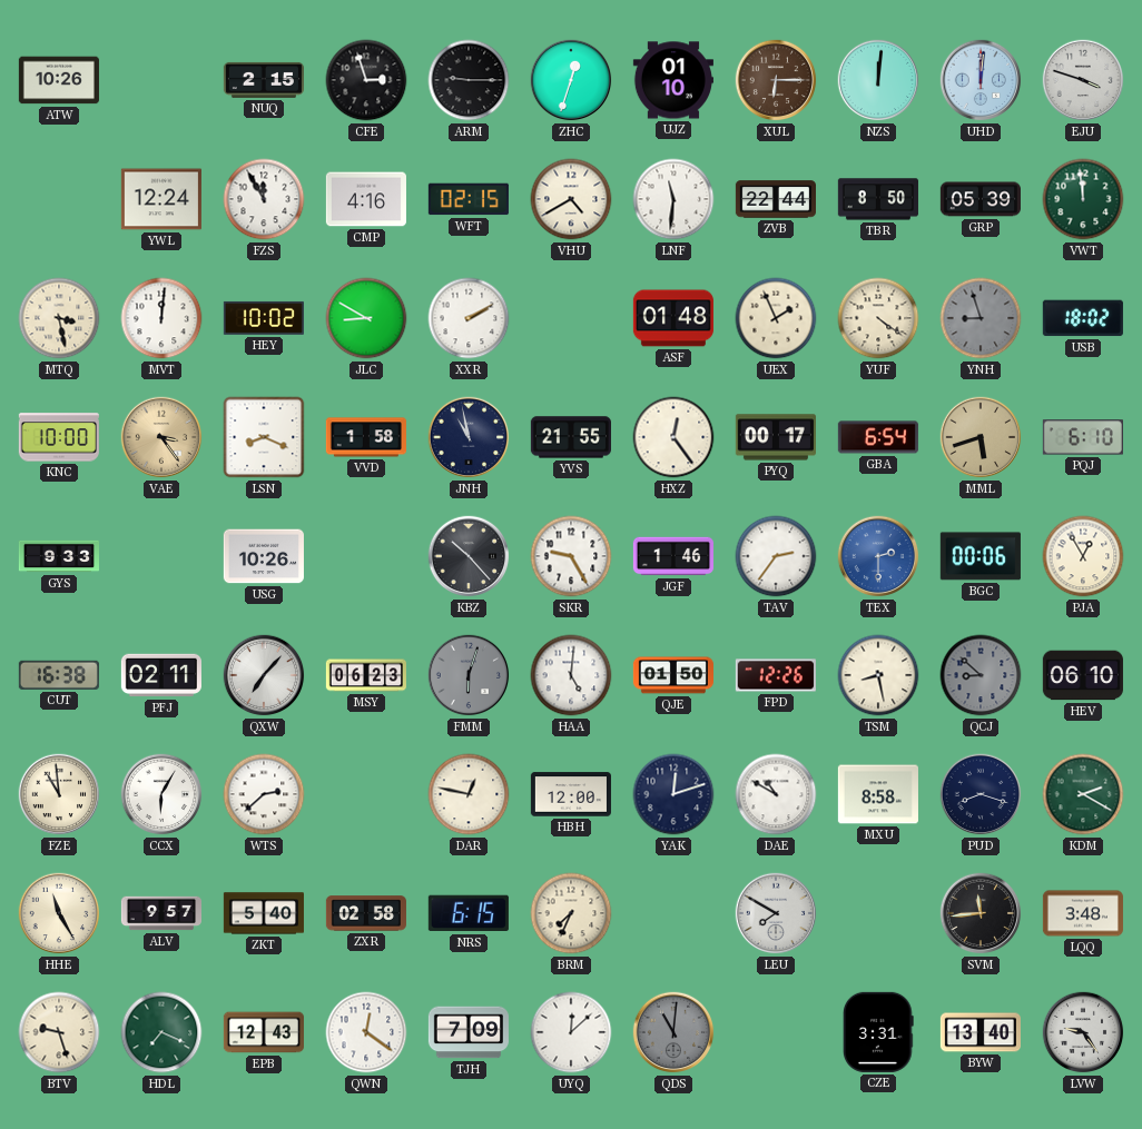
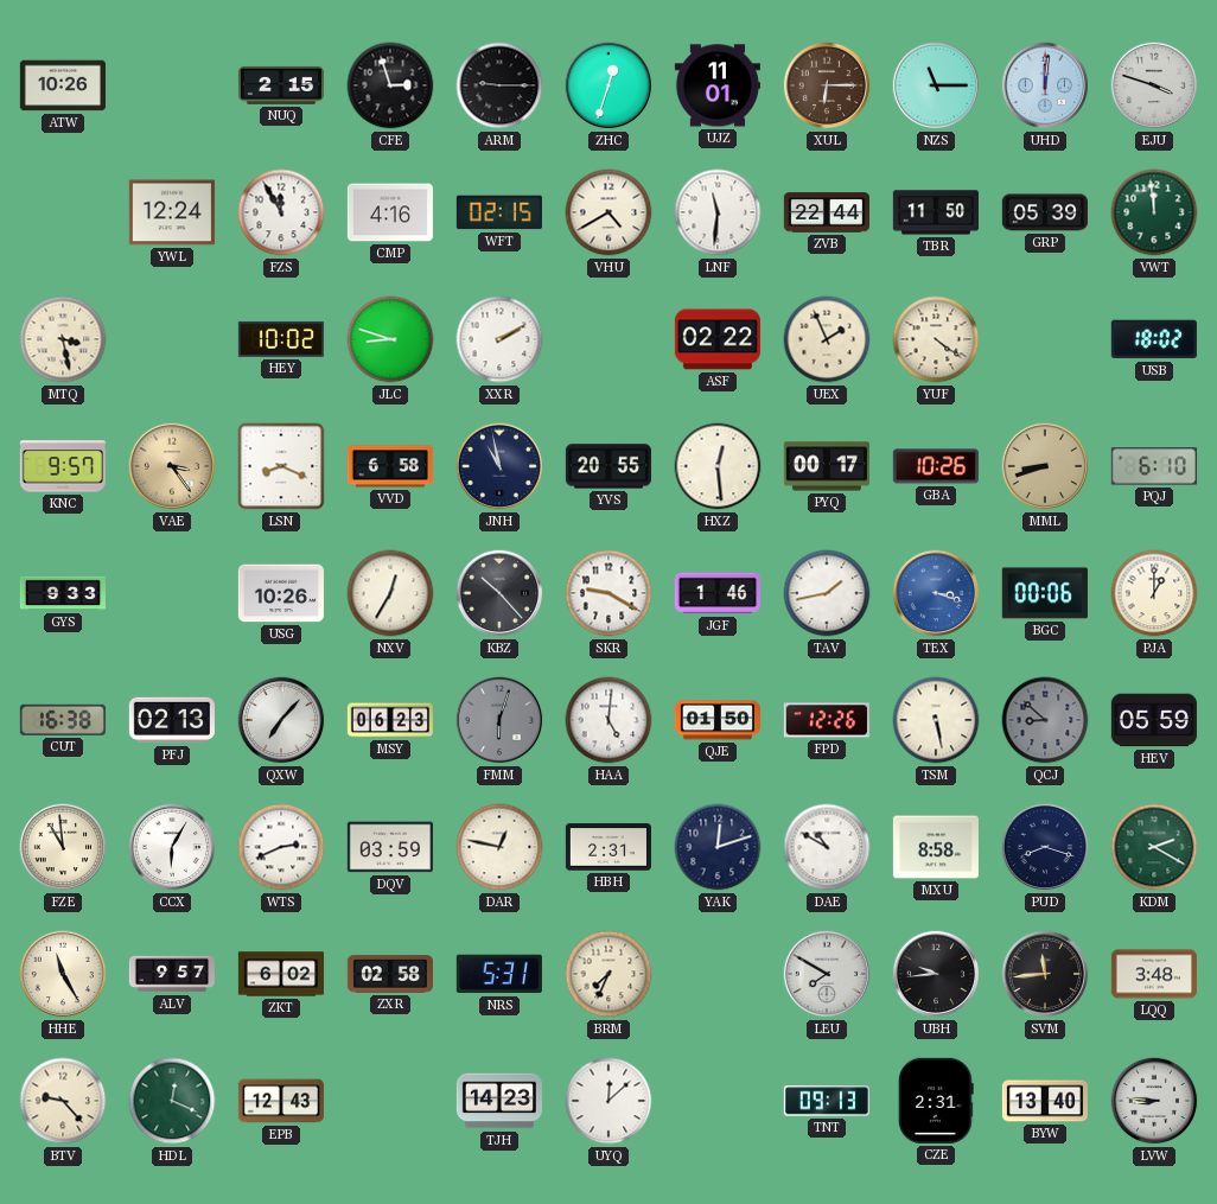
UJZ: 01:10 -> 11:01
NZS: 12:01 -> 11:15
TBR: 8:50 -> 11:50
MVT: 12:01 -> none
JLC: 8:50 -> 8:48
ASF: 01:48 -> 02:22
YNH: 8:57 -> none
KNC: 10:00 -> 9:57
VVD: 1:58 -> 6:58
YVS: 21:55 -> 20:55
HXZ: 12:24 -> 12:29
GBA: 6:54 -> 10:26
MML: 5:42 -> 8:42
NXV: none -> 12:35
SKR: 9:25 -> 9:20
TAV: 2:36 -> 1:43
TEX: 2:30 -> 3:18
PJA: 12:55 -> 1:00
PFJ: 02:11 -> 02:13
TSM: 8:28 -> 5:28
HEV: 06:10 -> 05:59
WTS: 2:38 -> 2:41
DQV: none -> 03:59
HBH: 12:00 -> 2:31
ZKT: 5:40 -> 6:02
NRS: 6:15 -> 5:31
UBH: none -> 9:44
BTV: 9:27 -> 9:23
HDL: 7:19 -> 12:19
QWN: 12:21 -> none
TJH: 7:09 -> 14:23
QDS: 11:01 -> none
TNT: none -> 09:13
CZE: 3:31 -> 2:31
LVW: 9:24 -> 8:46
